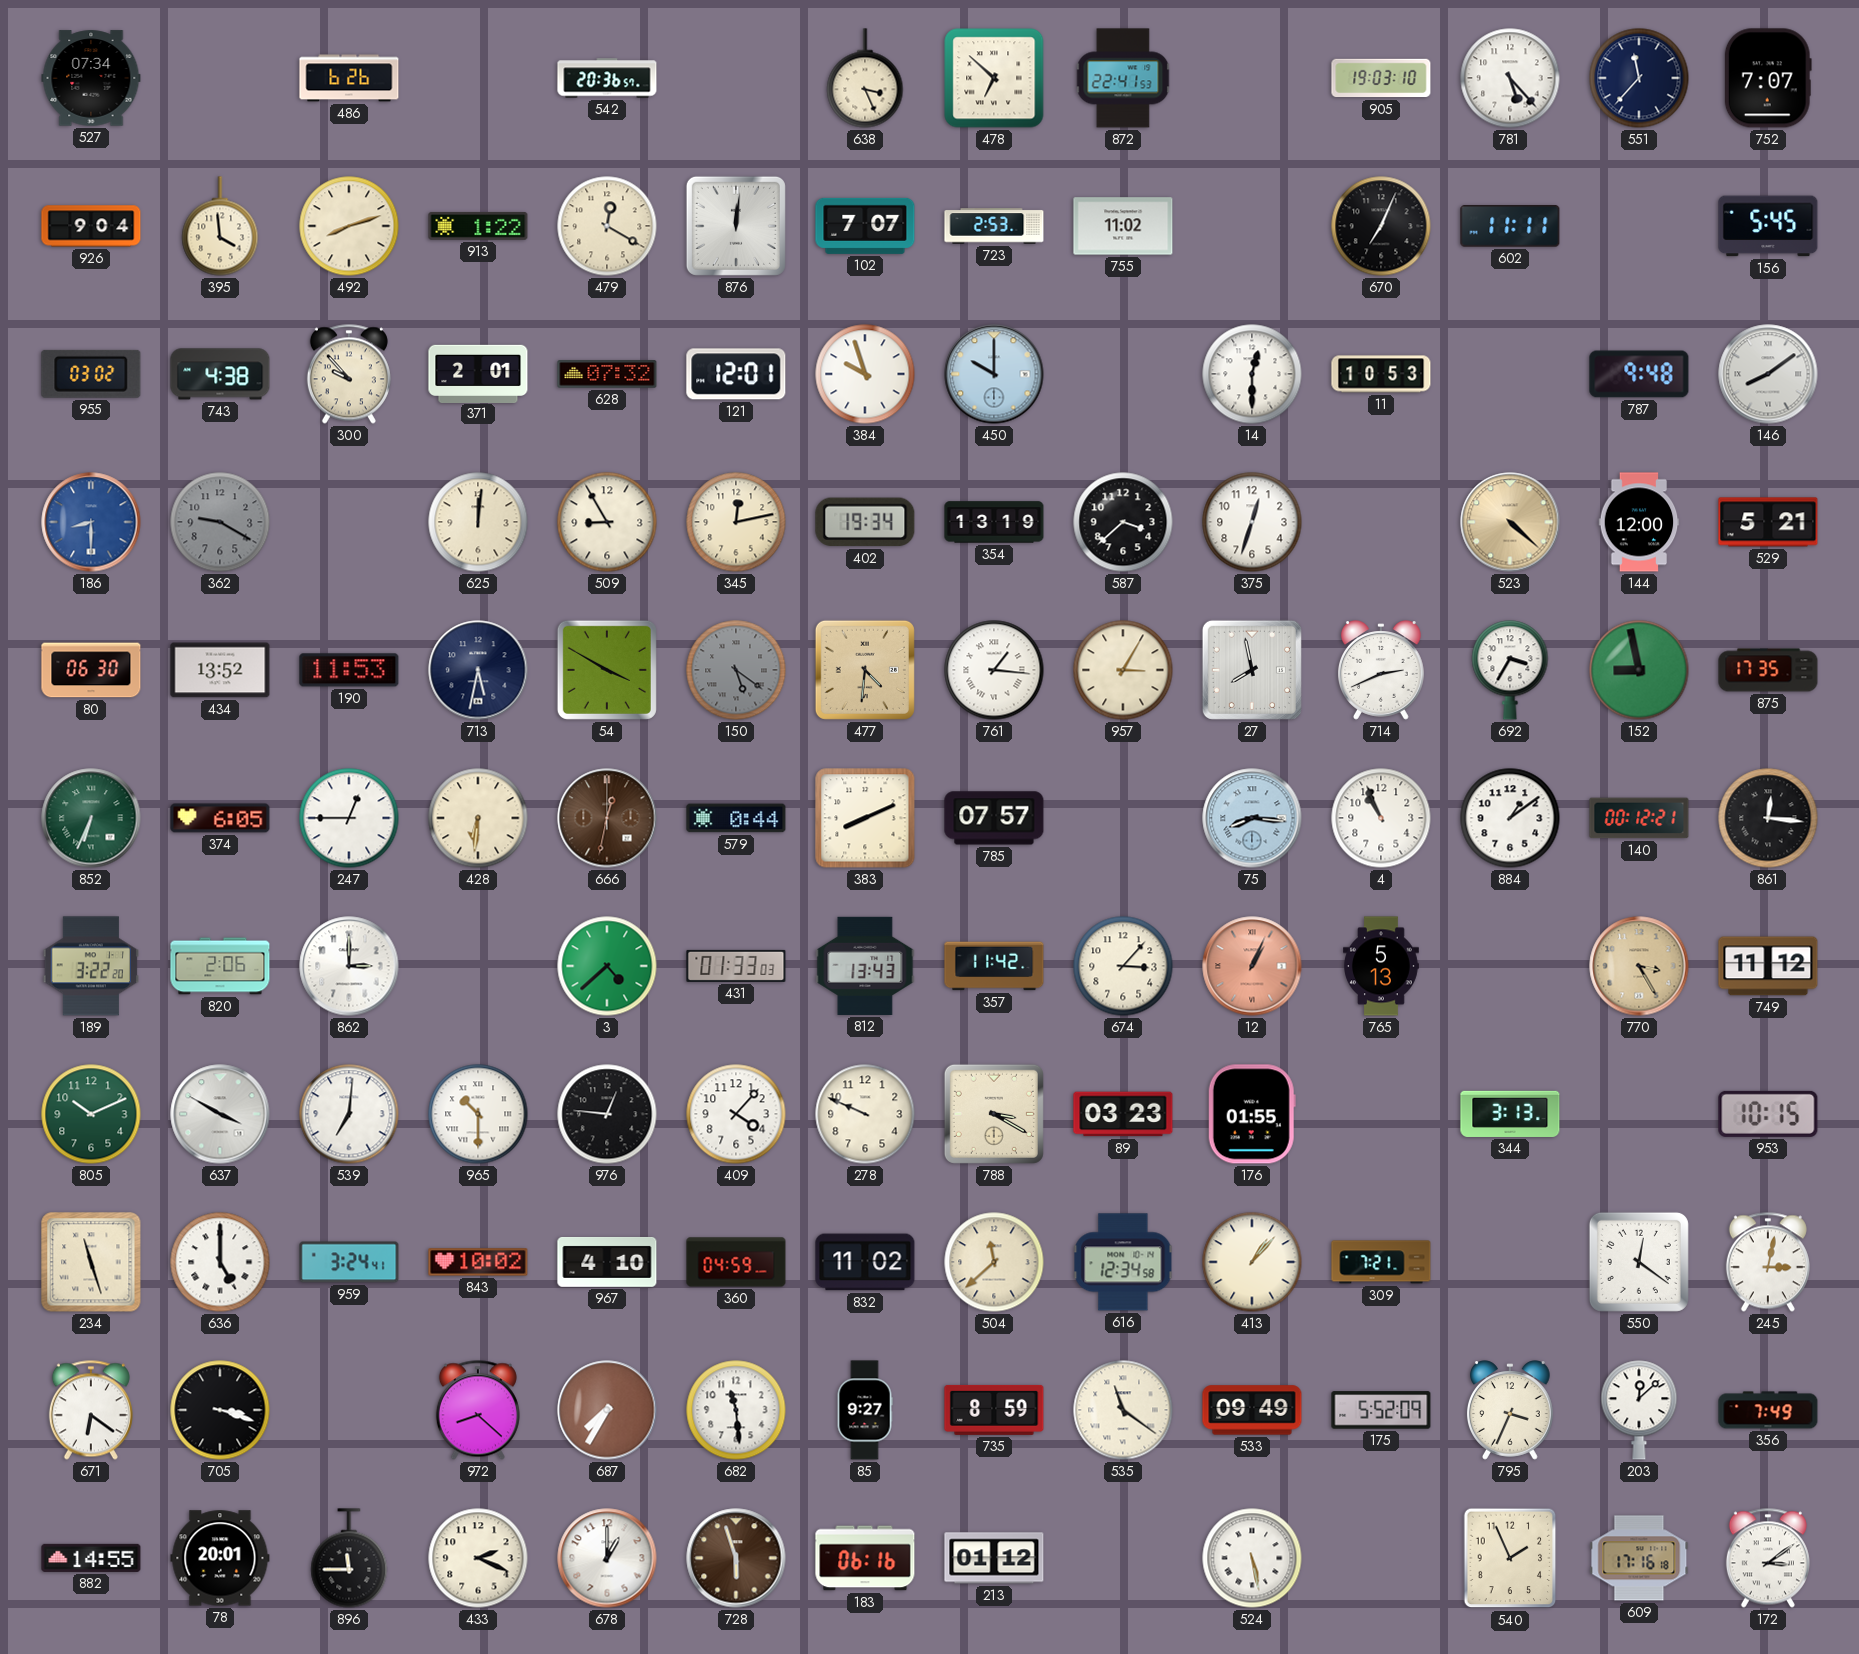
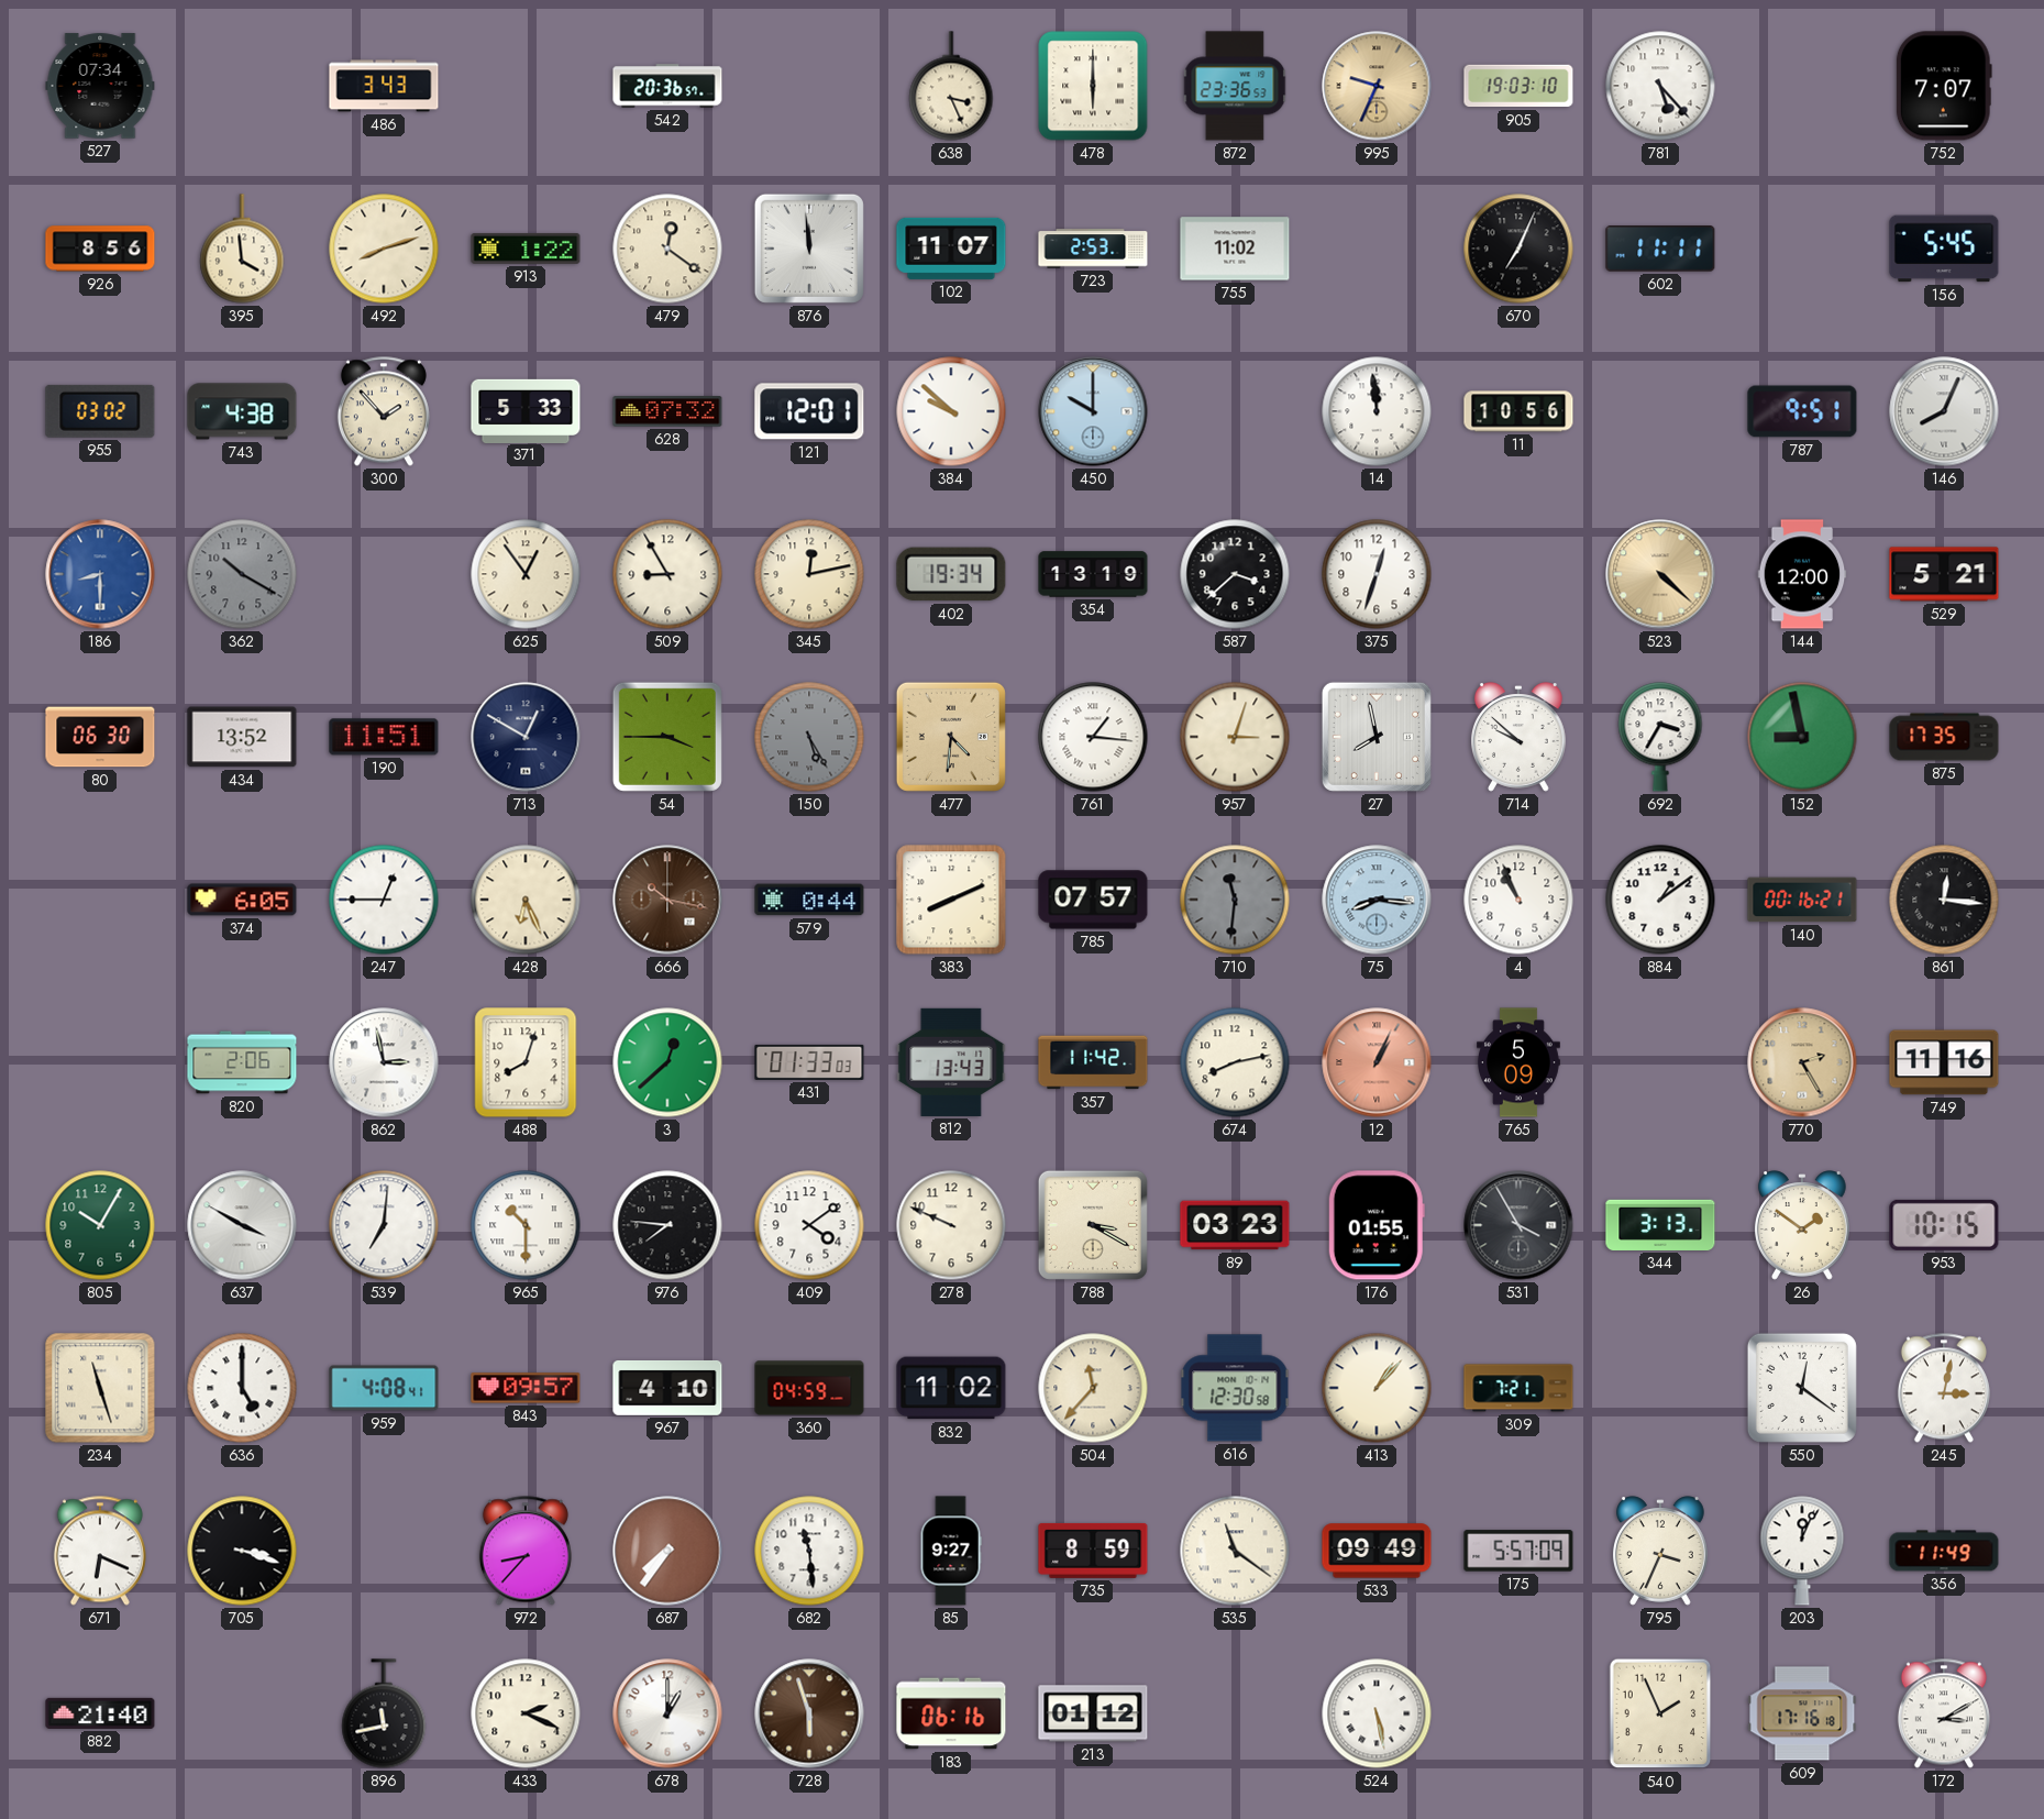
486: 6:26 -> 3:43
478: 6:52 -> 6:00
872: 22:41 -> 23:36
995: none -> 9:34
551: 11:37 -> none
926: 9:04 -> 8:56
479: 12:20 -> 12:21
876: 12:01 -> 11:59
102: 7:07 -> 11:07
300: 9:53 -> 1:53
371: 2:01 -> 5:33
384: 9:57 -> 9:52
14: 12:30 -> 11:59
11: 10:53 -> 10:56
787: 9:48 -> 9:51
146: 8:09 -> 8:04
362: 9:20 -> 10:20
625: 12:01 -> 12:54
190: 11:53 -> 11:51
713: 5:32 -> 12:50
54: 3:50 -> 3:45
150: 5:21 -> 5:25
957: 3:05 -> 3:03
714: 2:41 -> 9:52
852: 6:34 -> none
428: 6:31 -> 6:26
666: 12:32 -> 10:17
710: none -> 11:31
140: 00:12 -> 00:16
189: 3:22 -> none
862: 3:00 -> 2:58
488: none -> 8:03
3: 4:38 -> 12:38
674: 3:07 -> 8:13
765: 5:13 -> 5:09
770: 3:25 -> 2:25
749: 11:12 -> 11:16
805: 10:11 -> 10:05
976: 12:46 -> 7:46
409: 4:07 -> 4:09
531: none -> 3:55
26: none -> 1:51
959: 3:24 -> 4:08
843: 10:02 -> 09:57
504: 11:38 -> 11:37
616: 12:34 -> 12:30
671: 6:21 -> 6:19
972: 8:22 -> 8:37
687: 7:35 -> 7:36
175: 5:52 -> 5:57
203: 12:08 -> 12:04
356: 7:49 -> 11:49
882: 14:55 -> 21:40
78: 20:01 -> none
896: 11:45 -> 11:43
172: 3:09 -> 3:10
